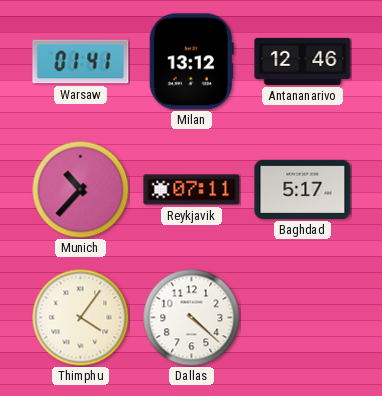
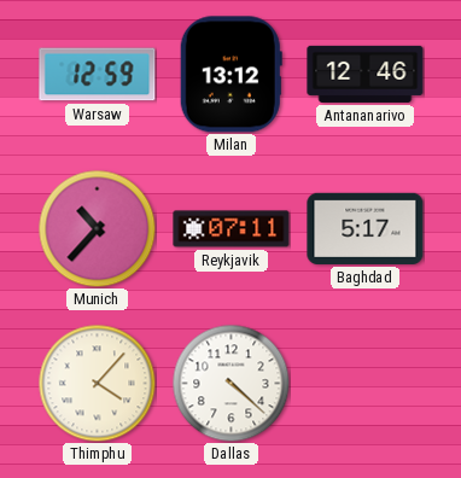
Warsaw: 01:41 -> 12:59
Thimphu: 4:06 -> 4:07
